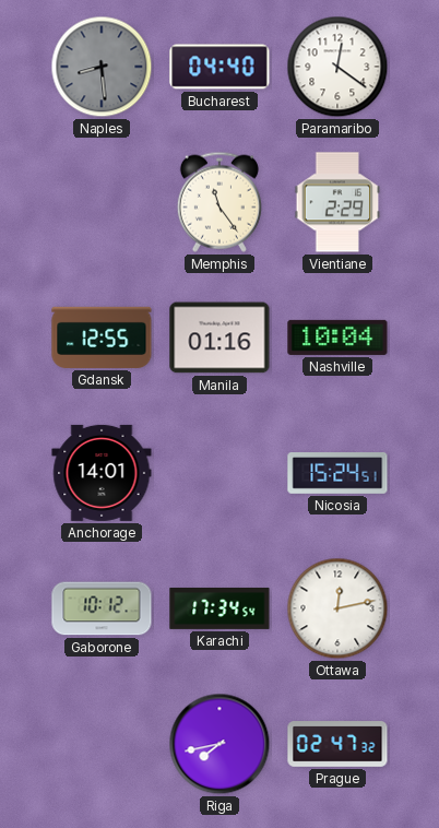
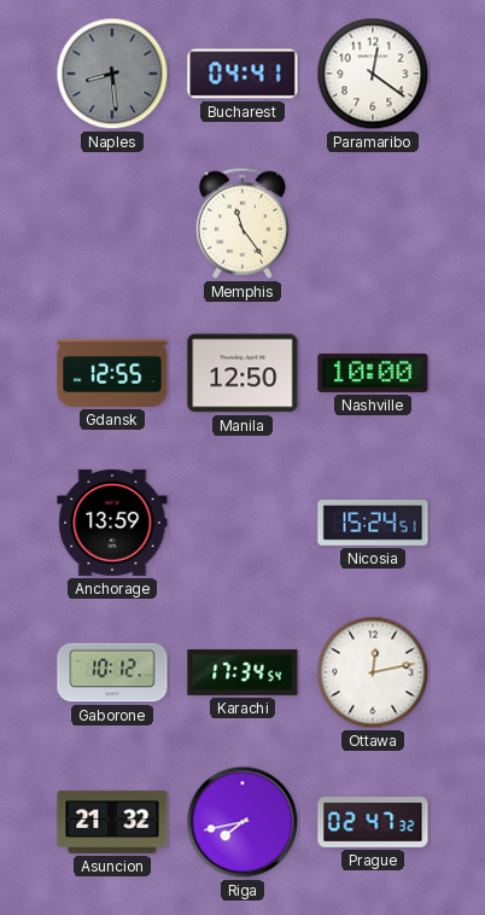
Bucharest: 04:40 -> 04:41
Vientiane: 2:29 -> none
Manila: 01:16 -> 12:50
Nashville: 10:04 -> 10:00
Anchorage: 14:01 -> 13:59
Asuncion: none -> 21:32
